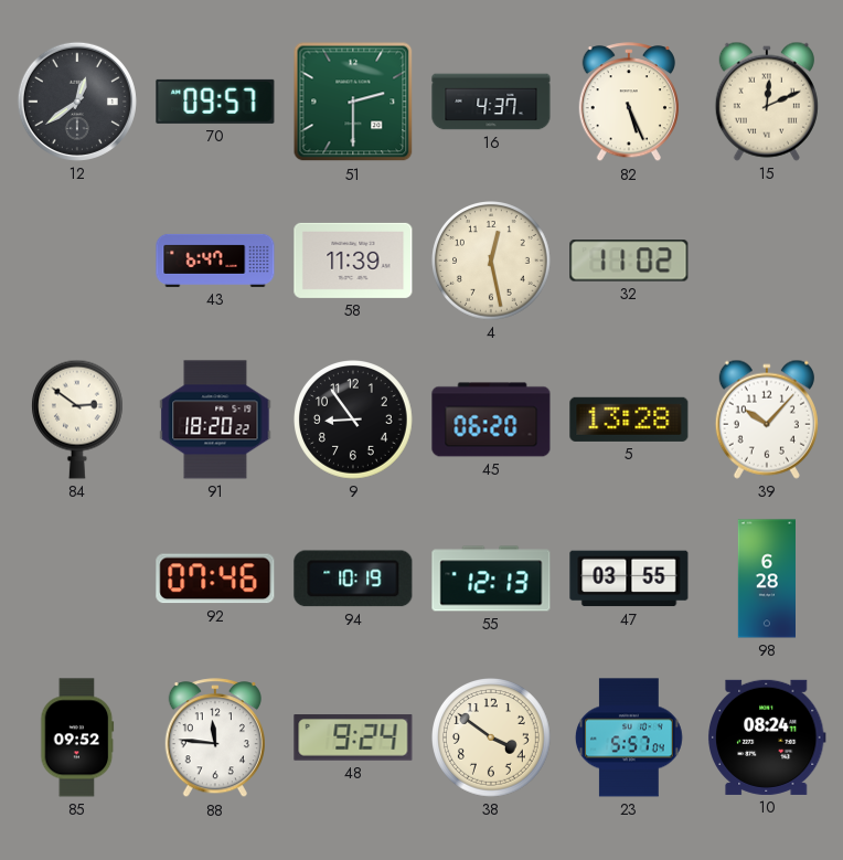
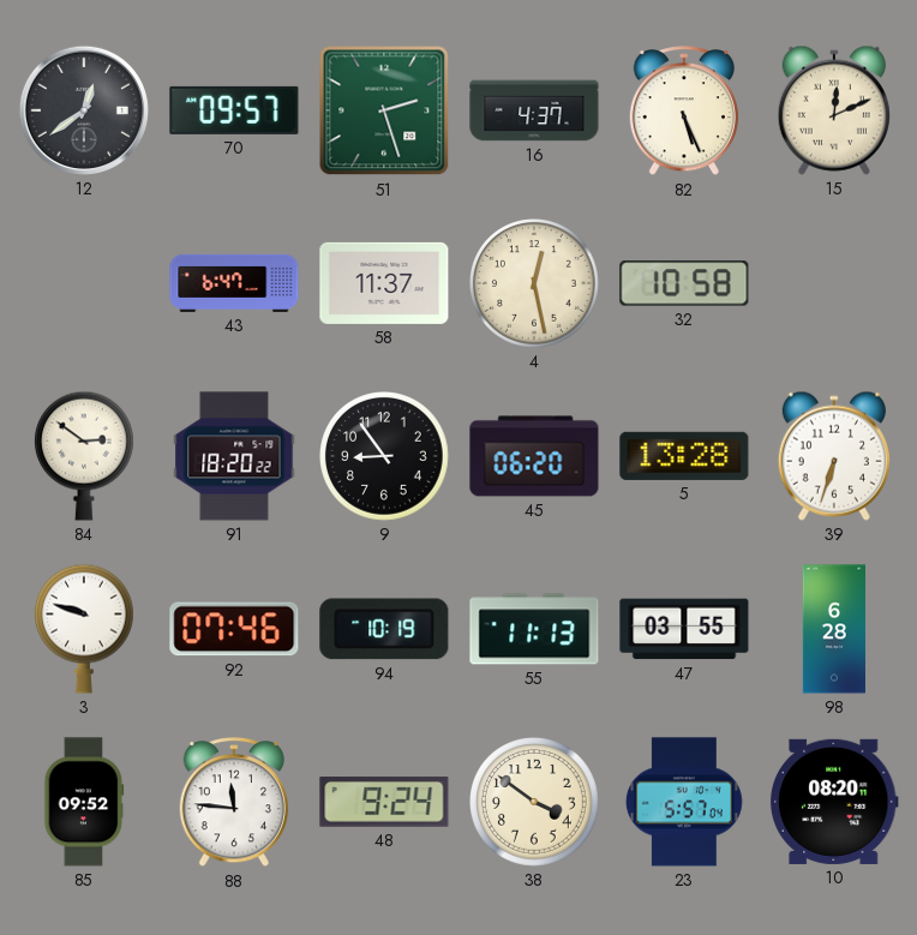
51: 2:30 -> 2:27
58: 11:39 -> 11:37
32: 11:02 -> 10:58
39: 10:07 -> 6:33
3: none -> 9:48
55: 12:13 -> 11:13
10: 08:24 -> 08:20
